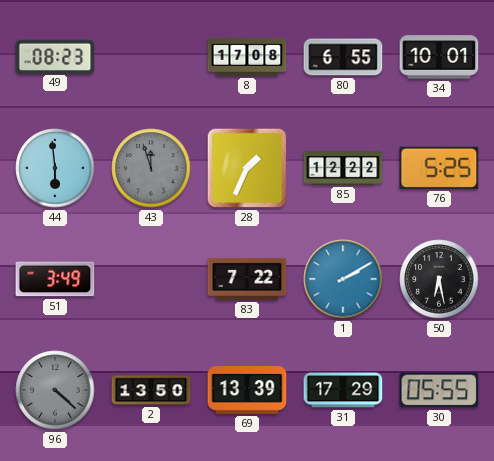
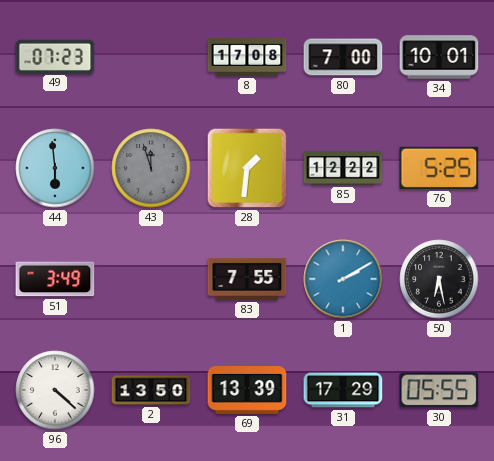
49: 08:23 -> 07:23
80: 6:55 -> 7:00
28: 1:34 -> 1:31
83: 7:22 -> 7:55
96 dial: grey -> white
